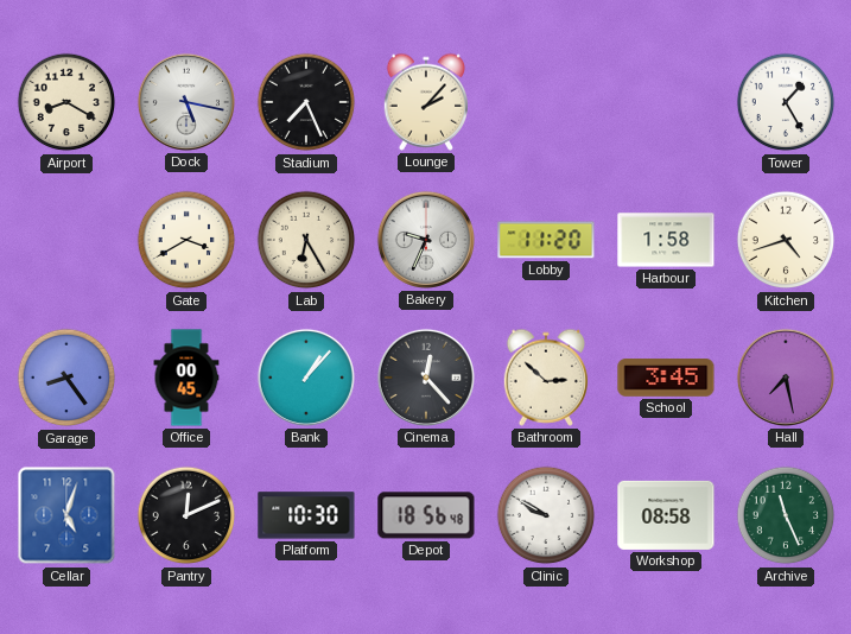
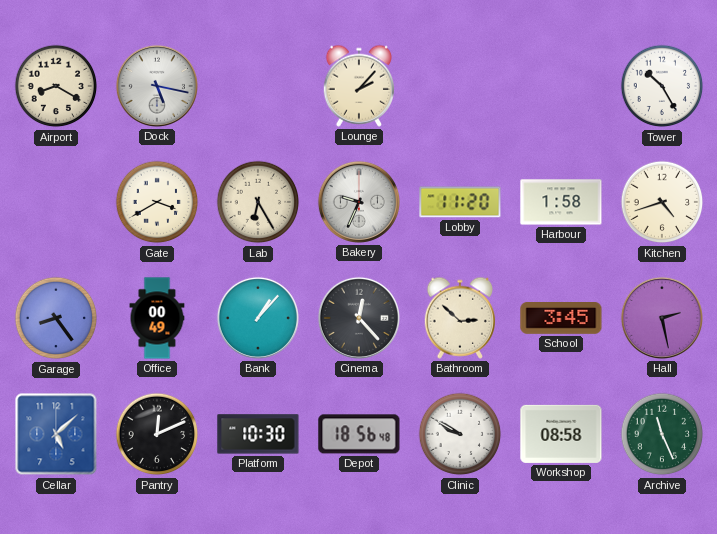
Stadium: 7:26 -> none
Tower: 1:25 -> 10:25
Office: 00:45 -> 00:49
Hall: 7:28 -> 2:28
Cellar: 5:03 -> 5:08
